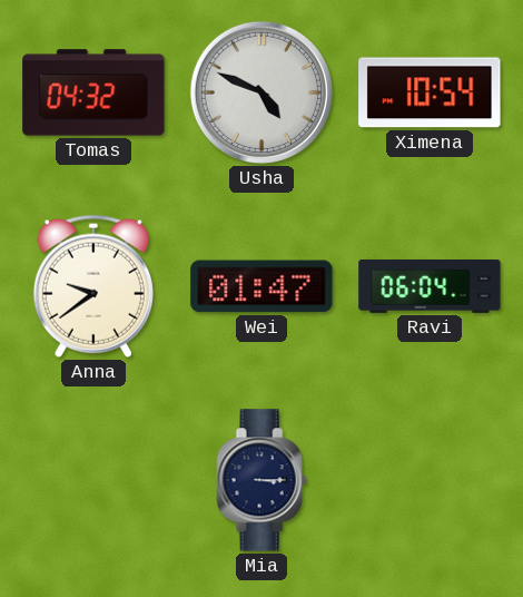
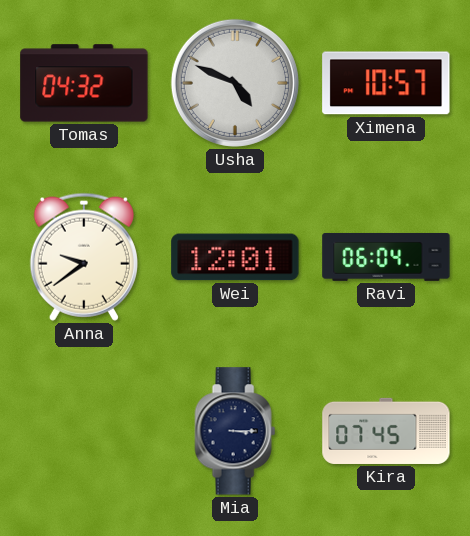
Ximena: 10:54 -> 10:57
Wei: 01:47 -> 12:01
Kira: none -> 07:45
